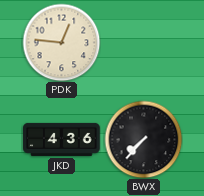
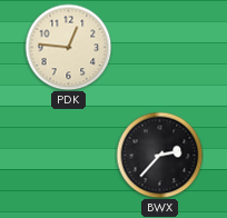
JKD: 4:36 -> none
BWX: 7:37 -> 2:37
